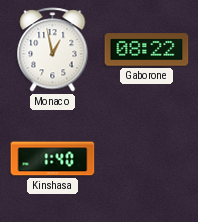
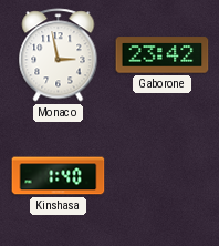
Monaco: 12:58 -> 2:58
Gaborone: 08:22 -> 23:42
